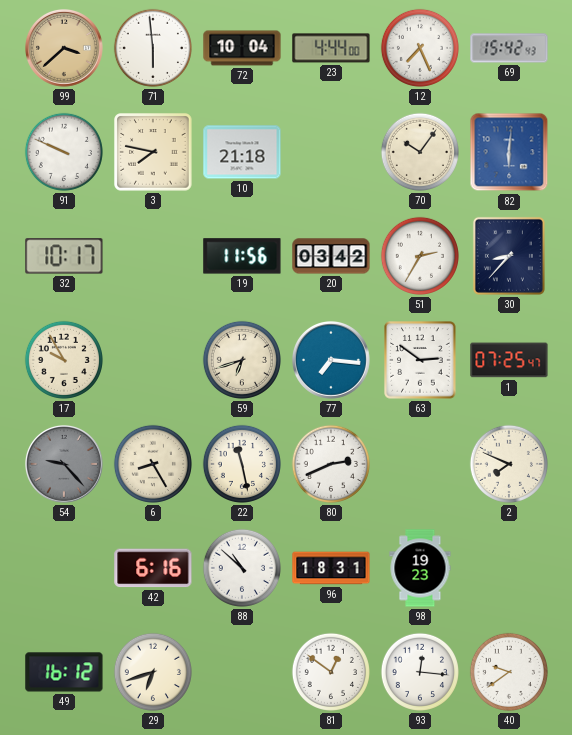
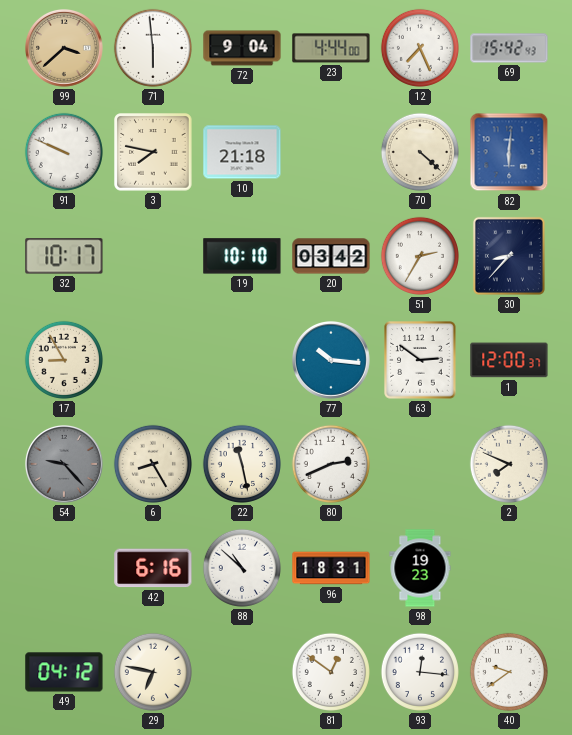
72: 10:04 -> 9:04
70: 10:06 -> 4:22
19: 11:56 -> 10:10
17: 9:55 -> 8:55
59: 6:42 -> none
77: 7:16 -> 10:16
1: 07:25 -> 12:00
49: 16:12 -> 04:12
29: 6:42 -> 6:47
